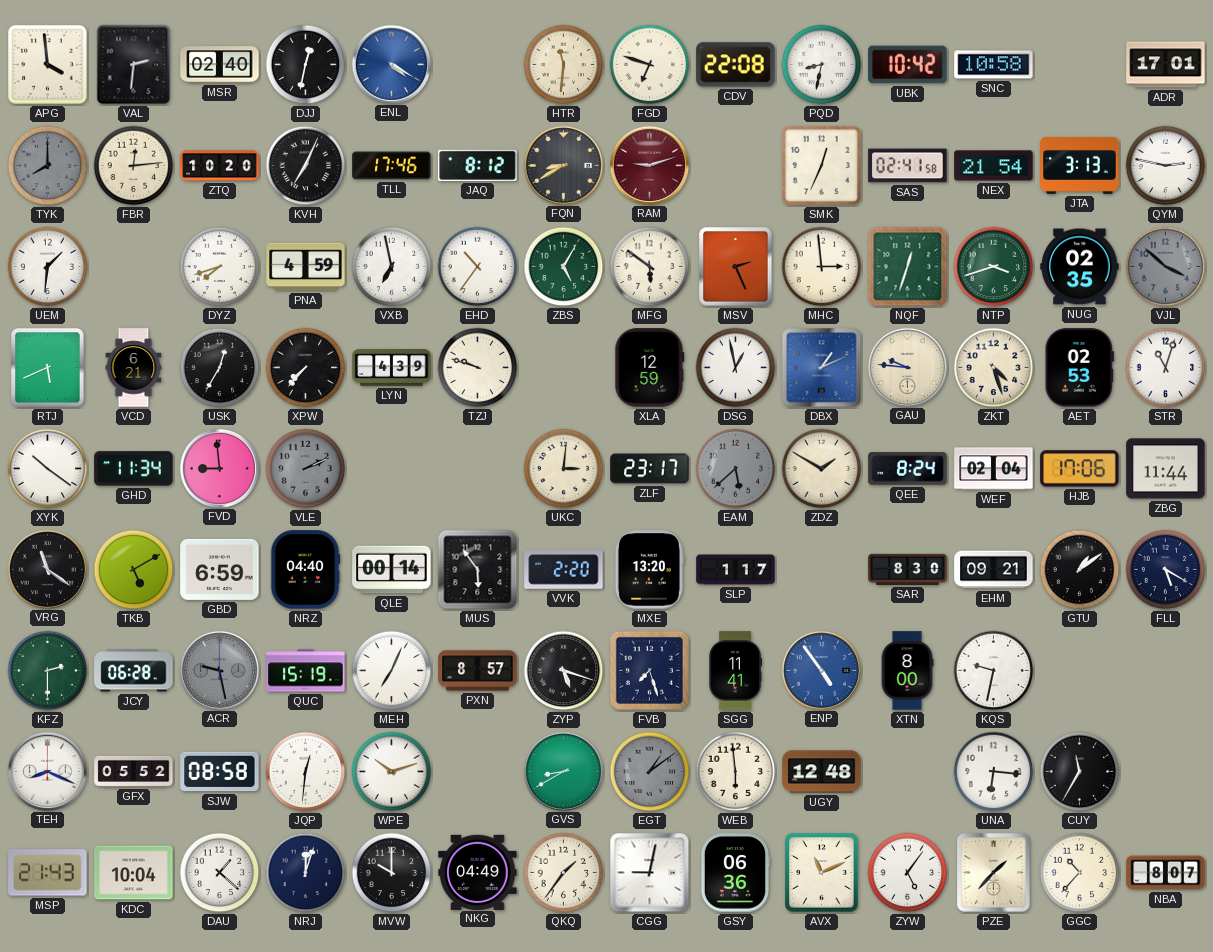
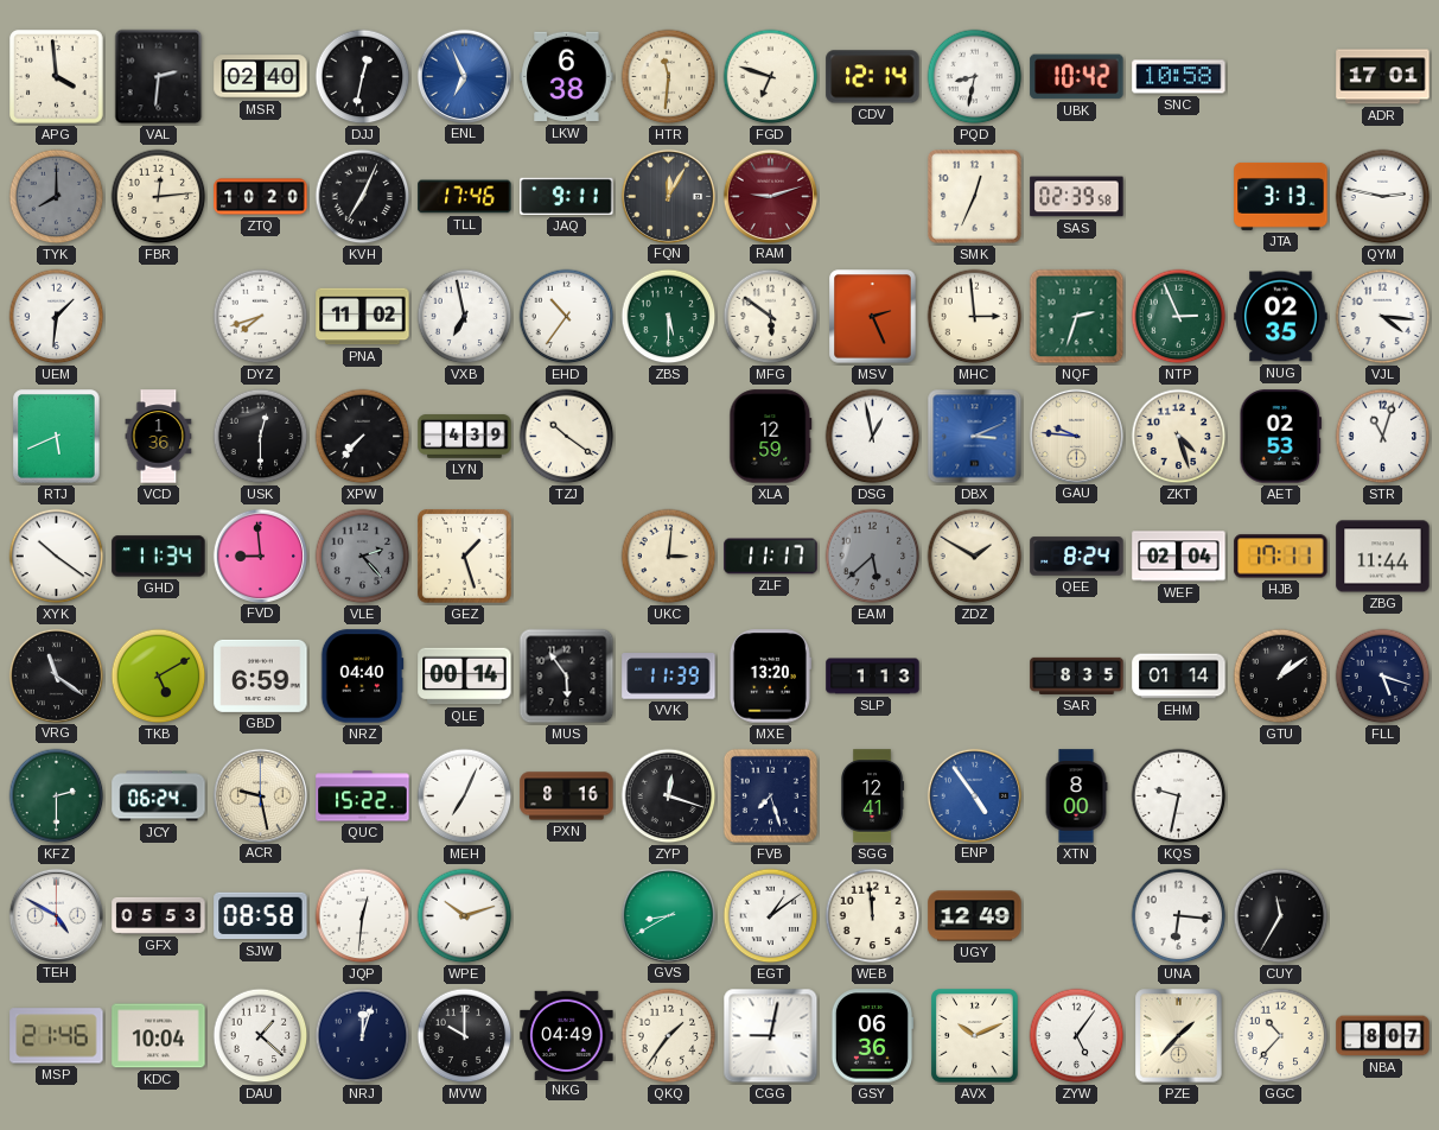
ENL: 4:20 -> 6:56
LKW: none -> 6:38
CDV: 22:08 -> 12:14
JAQ: 8:12 -> 9:11
FQN: 8:40 -> 12:05
SAS: 02:41 -> 02:39
NEX: 21:54 -> none
PNA: 4:59 -> 11:02
ZBS: 5:05 -> 5:30
NQF: 12:33 -> 2:33
NTP: 3:42 -> 2:56
VJL: 3:52 -> 4:16
VJL dial: grey -> white
VCD: 6:21 -> 1:36
USK: 12:35 -> 12:30
TZJ: 9:48 -> 10:21
DBX: 1:11 -> 3:11
VLE: 2:11 -> 2:23
GEZ: none -> 1:27
ZLF: 23:17 -> 11:17
HJB: 17:06 -> 17:11
VVK: 2:20 -> 11:39
SLP: 1:17 -> 1:13
SAR: 8:30 -> 8:35
EHM: 09:21 -> 01:14
FLL: 5:20 -> 5:18
JCY: 06:28 -> 06:24
ACR dial: grey -> cream
QUC: 15:19 -> 15:22
PXN: 8:57 -> 8:16
ZYP: 5:18 -> 12:18
SGG: 11:41 -> 12:41
TEH: 8:19 -> 4:50
GFX: 05:52 -> 05:53
EGT dial: grey -> white
WEB: 5:59 -> 11:59
UGY: 12:48 -> 12:49
MSP: 21:43 -> 21:46
AVX: 11:11 -> 10:11
